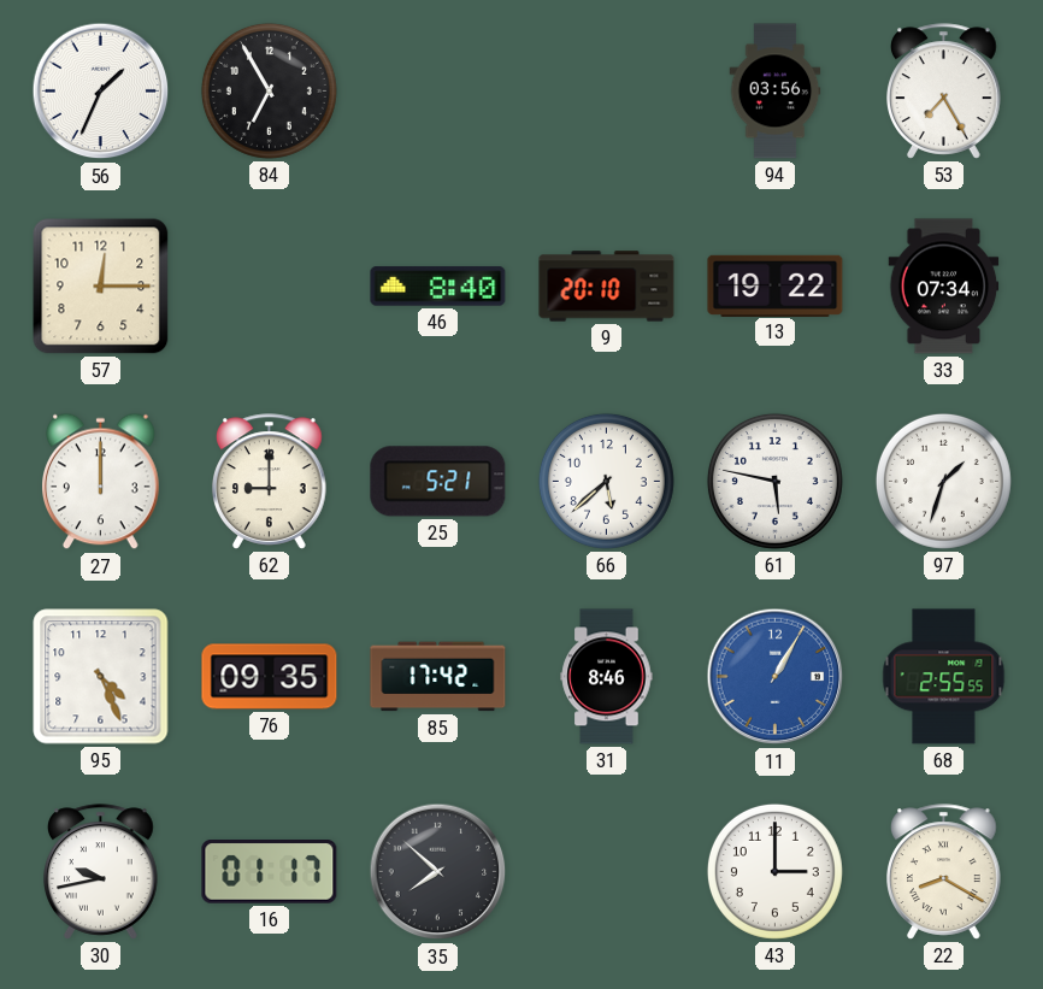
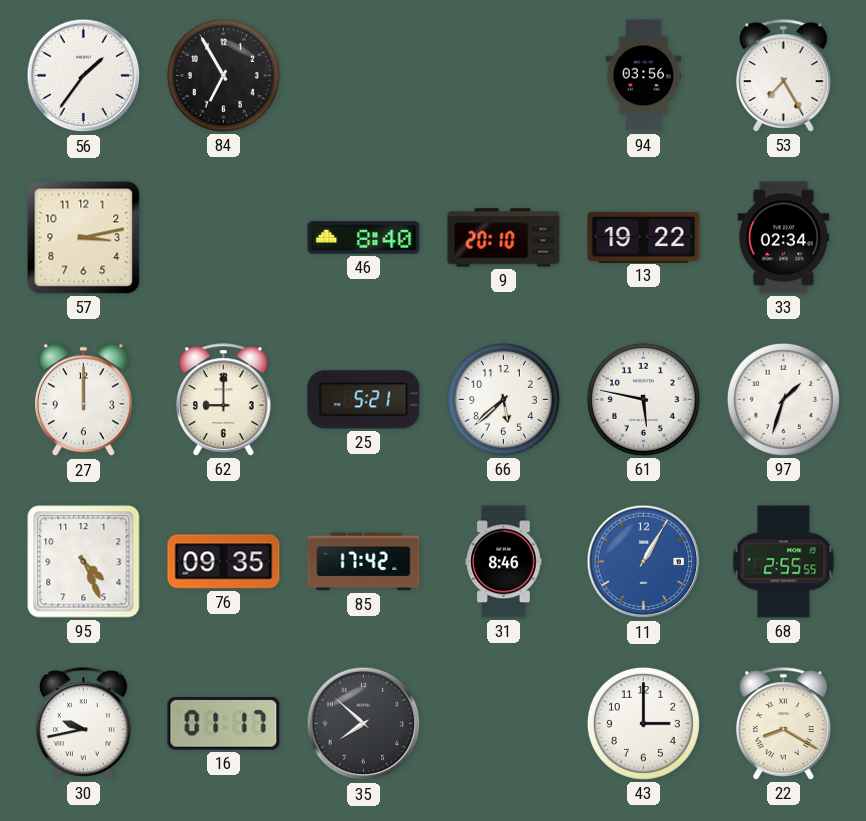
56: 1:34 -> 1:36
57: 12:15 -> 3:13
33: 07:34 -> 02:34
